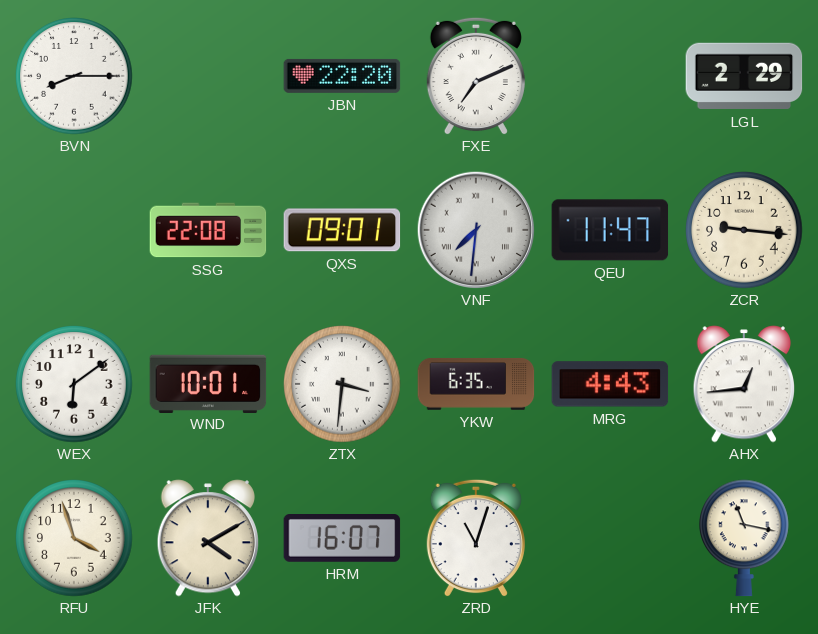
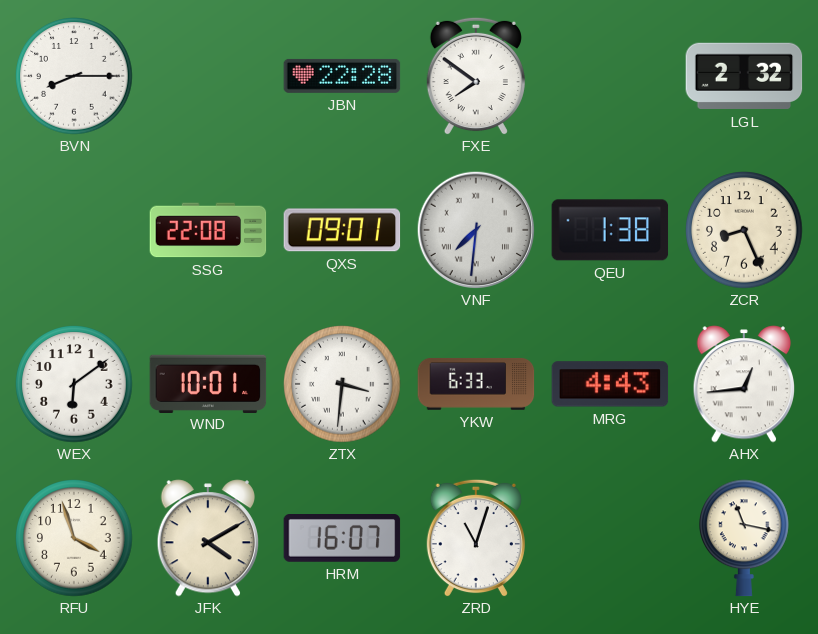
JBN: 22:20 -> 22:28
FXE: 7:11 -> 7:51
LGL: 2:29 -> 2:32
QEU: 11:47 -> 1:38
ZCR: 9:16 -> 8:26
YKW: 6:35 -> 6:33
